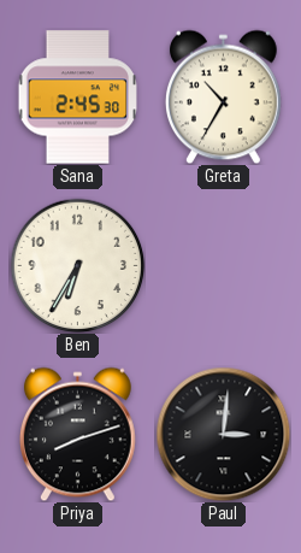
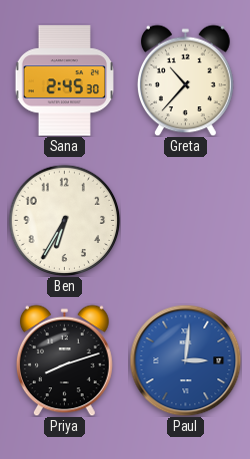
Greta: 10:35 -> 10:37
Paul dial: black -> blue
